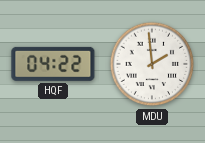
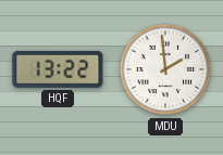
HQF: 04:22 -> 13:22
